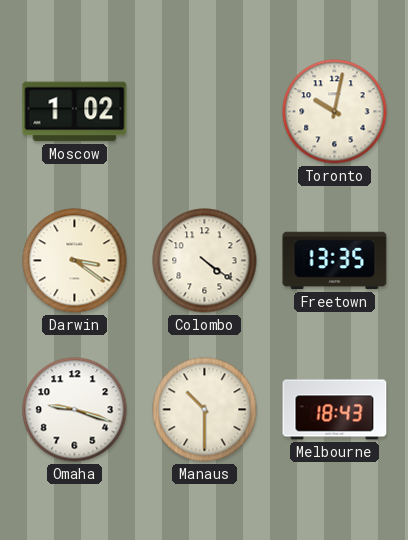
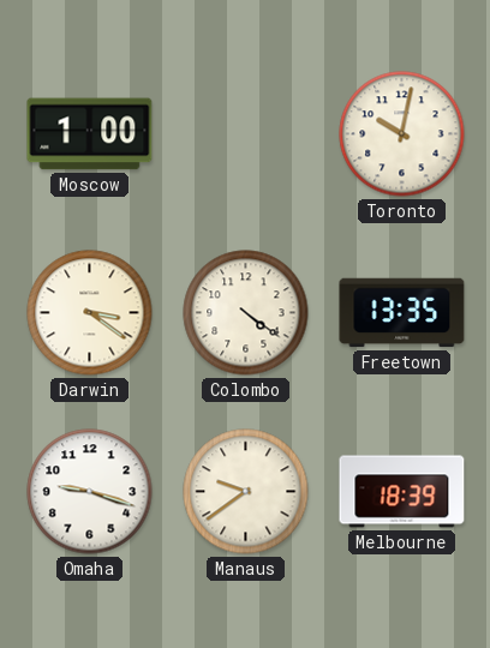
Moscow: 1:02 -> 1:00
Manaus: 10:30 -> 9:39
Melbourne: 18:43 -> 18:39
